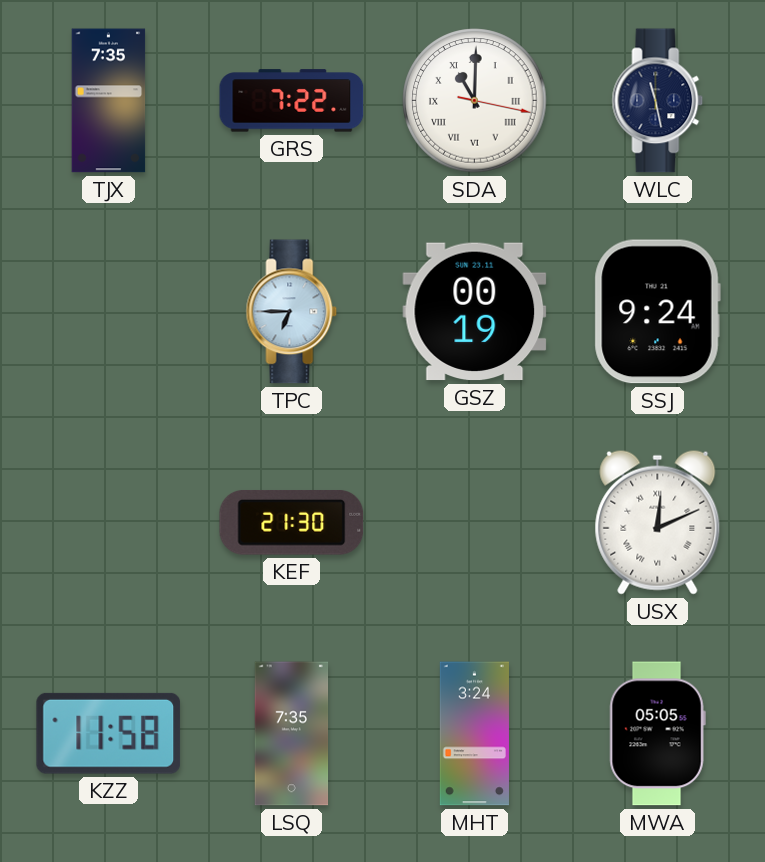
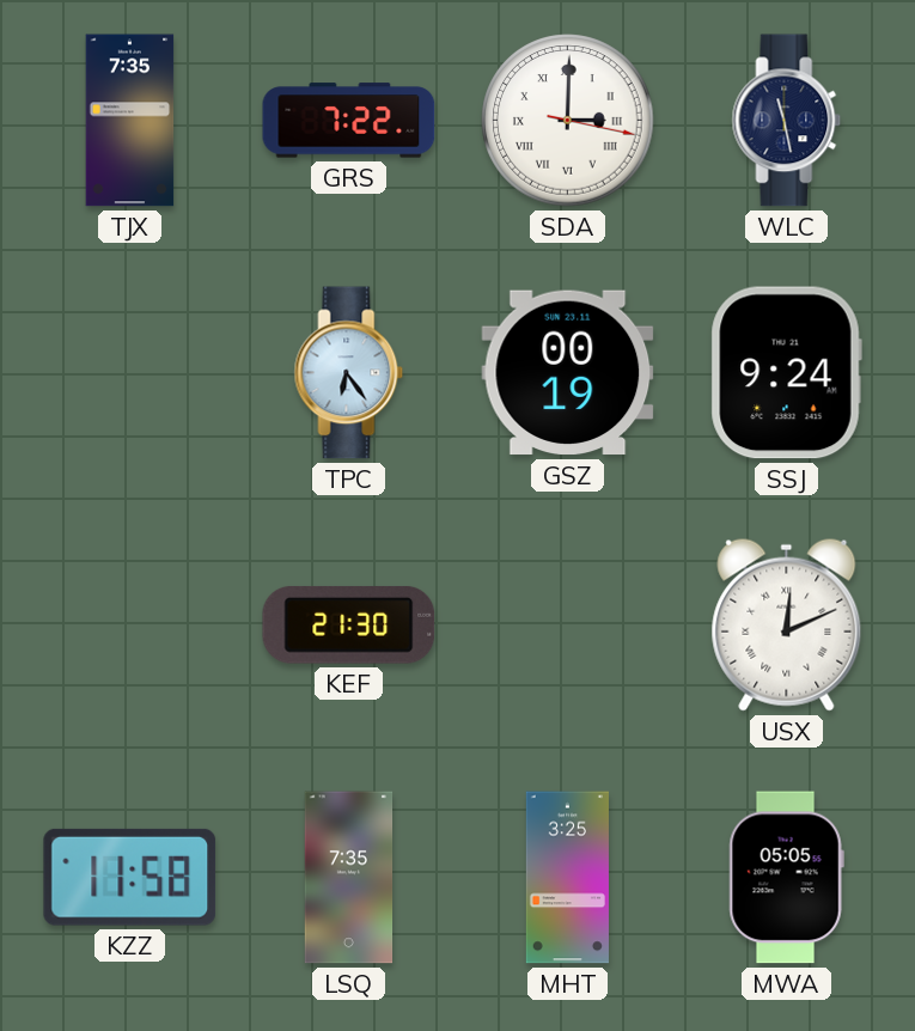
SDA: 11:00 -> 3:00
TPC: 6:45 -> 6:24
MHT: 3:24 -> 3:25
